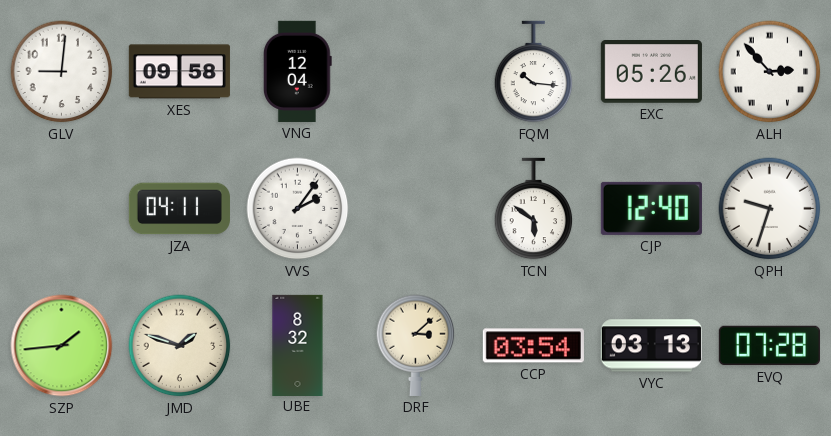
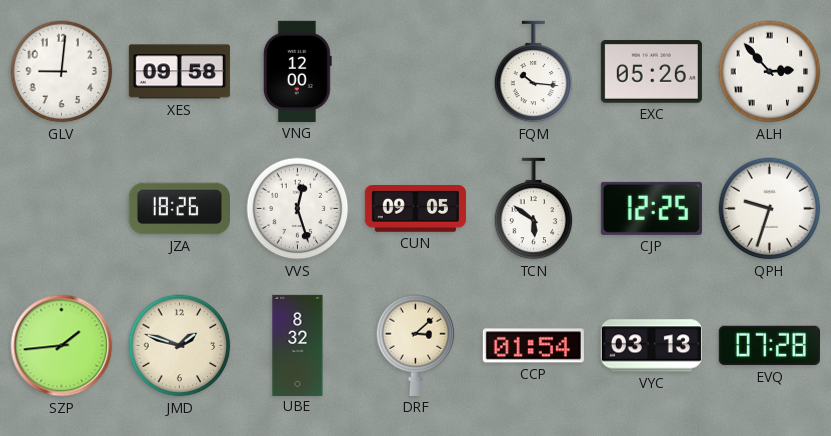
VNG: 12:04 -> 12:00
JZA: 04:11 -> 18:26
VVS: 2:06 -> 12:27
CUN: none -> 09:05
CJP: 12:40 -> 12:25
CCP: 03:54 -> 01:54
